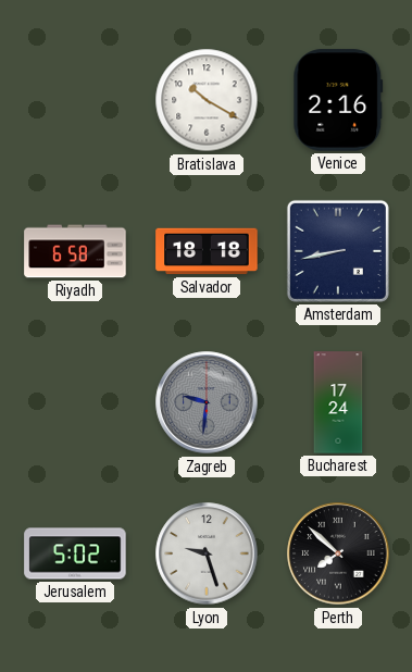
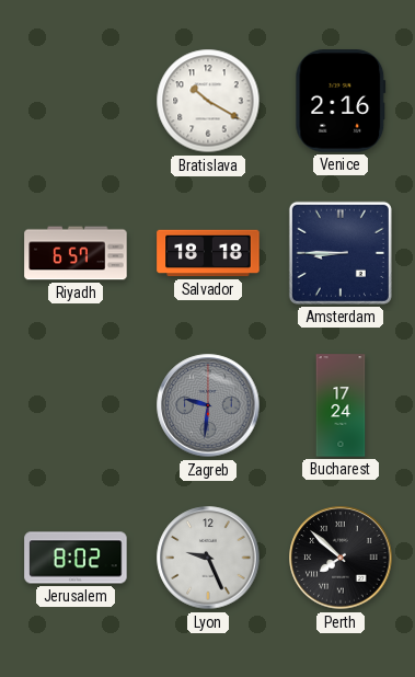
Riyadh: 6:58 -> 6:57
Amsterdam: 8:43 -> 8:45
Jerusalem: 5:02 -> 8:02
Lyon: 9:27 -> 9:26
